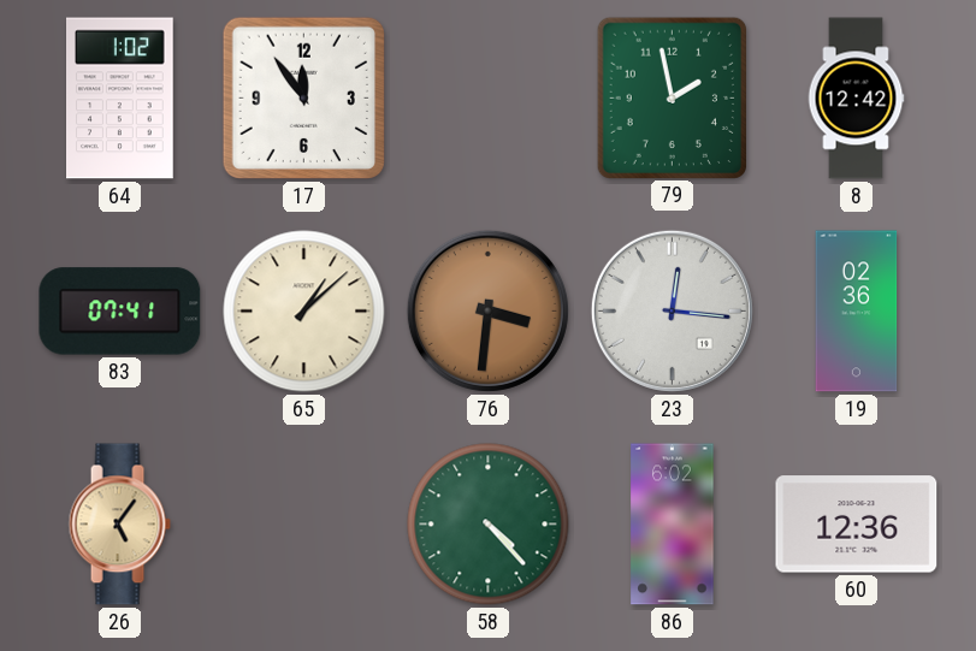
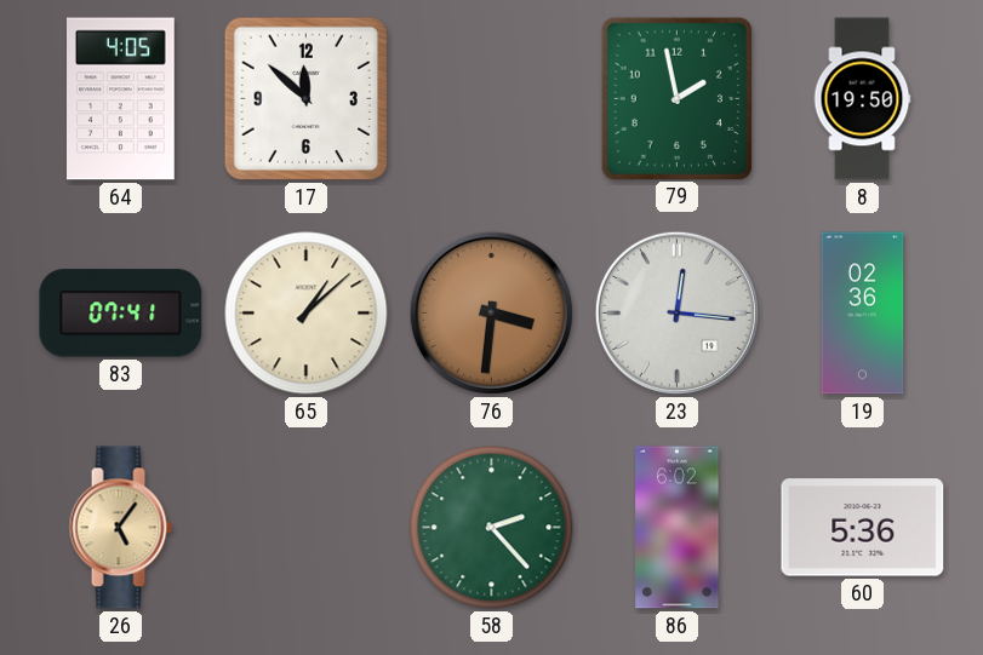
64: 1:02 -> 4:05
17: 11:54 -> 11:52
8: 12:42 -> 19:50
58: 4:23 -> 2:23
60: 12:36 -> 5:36
